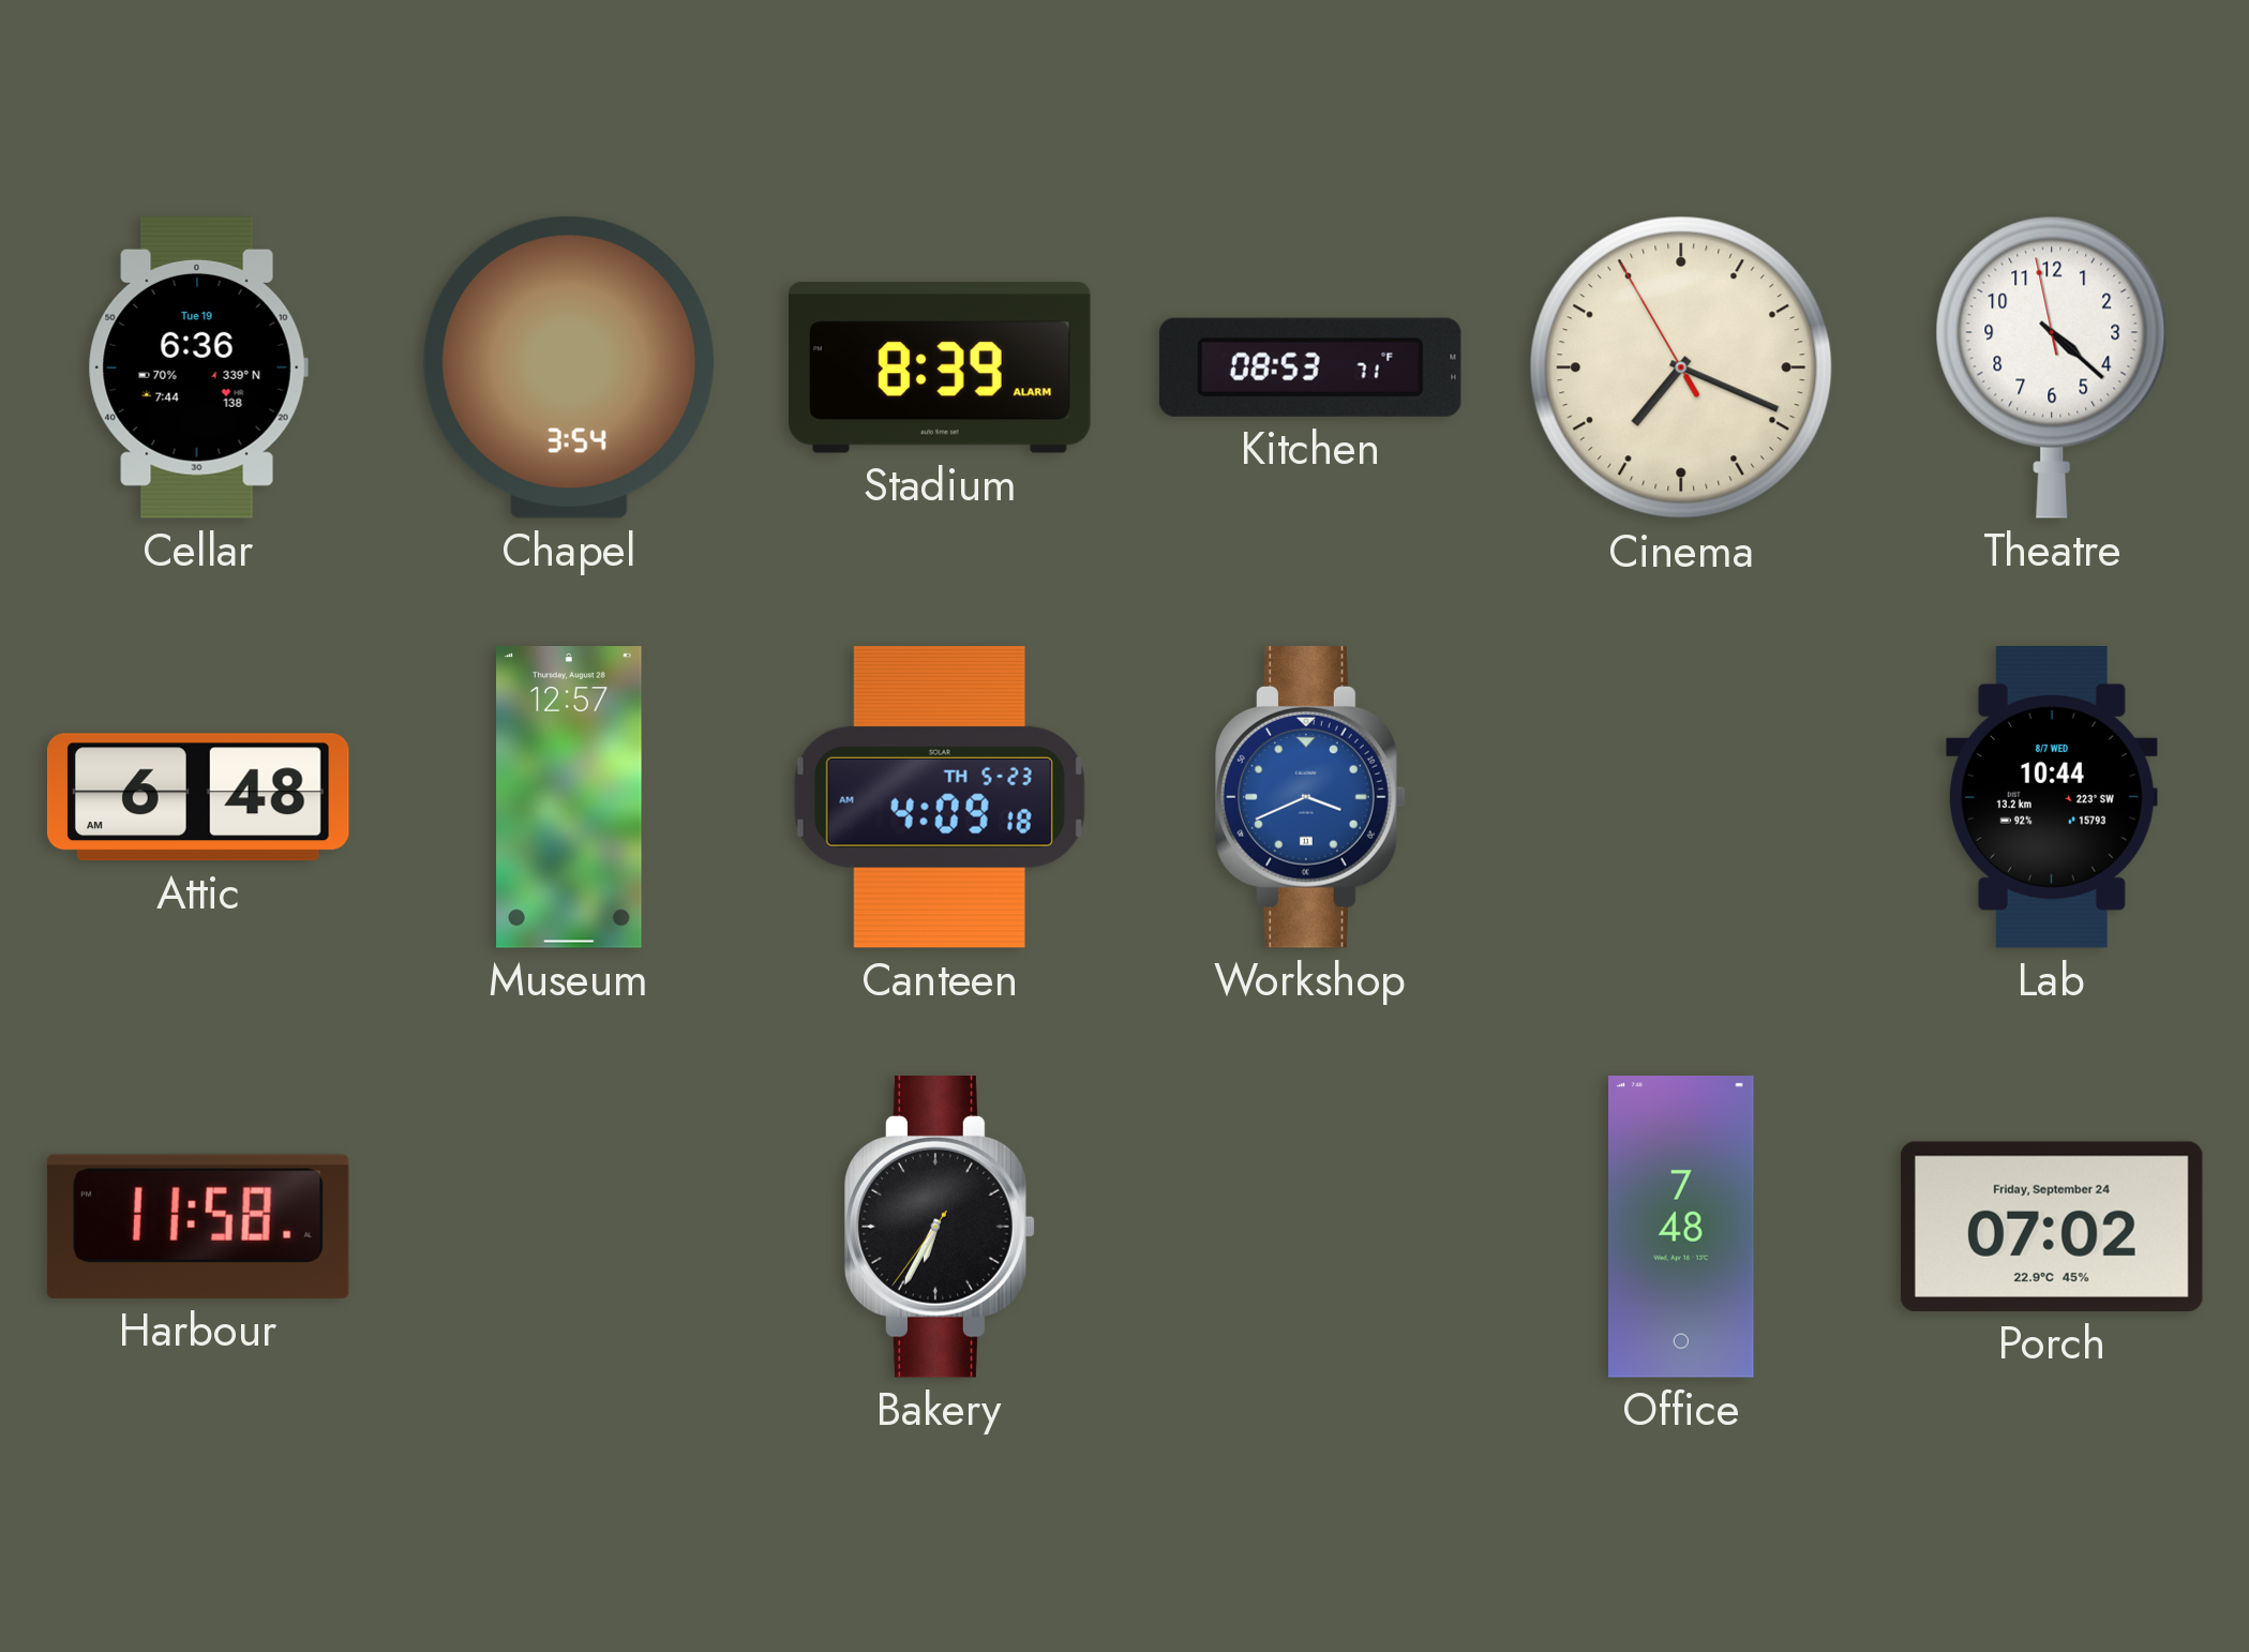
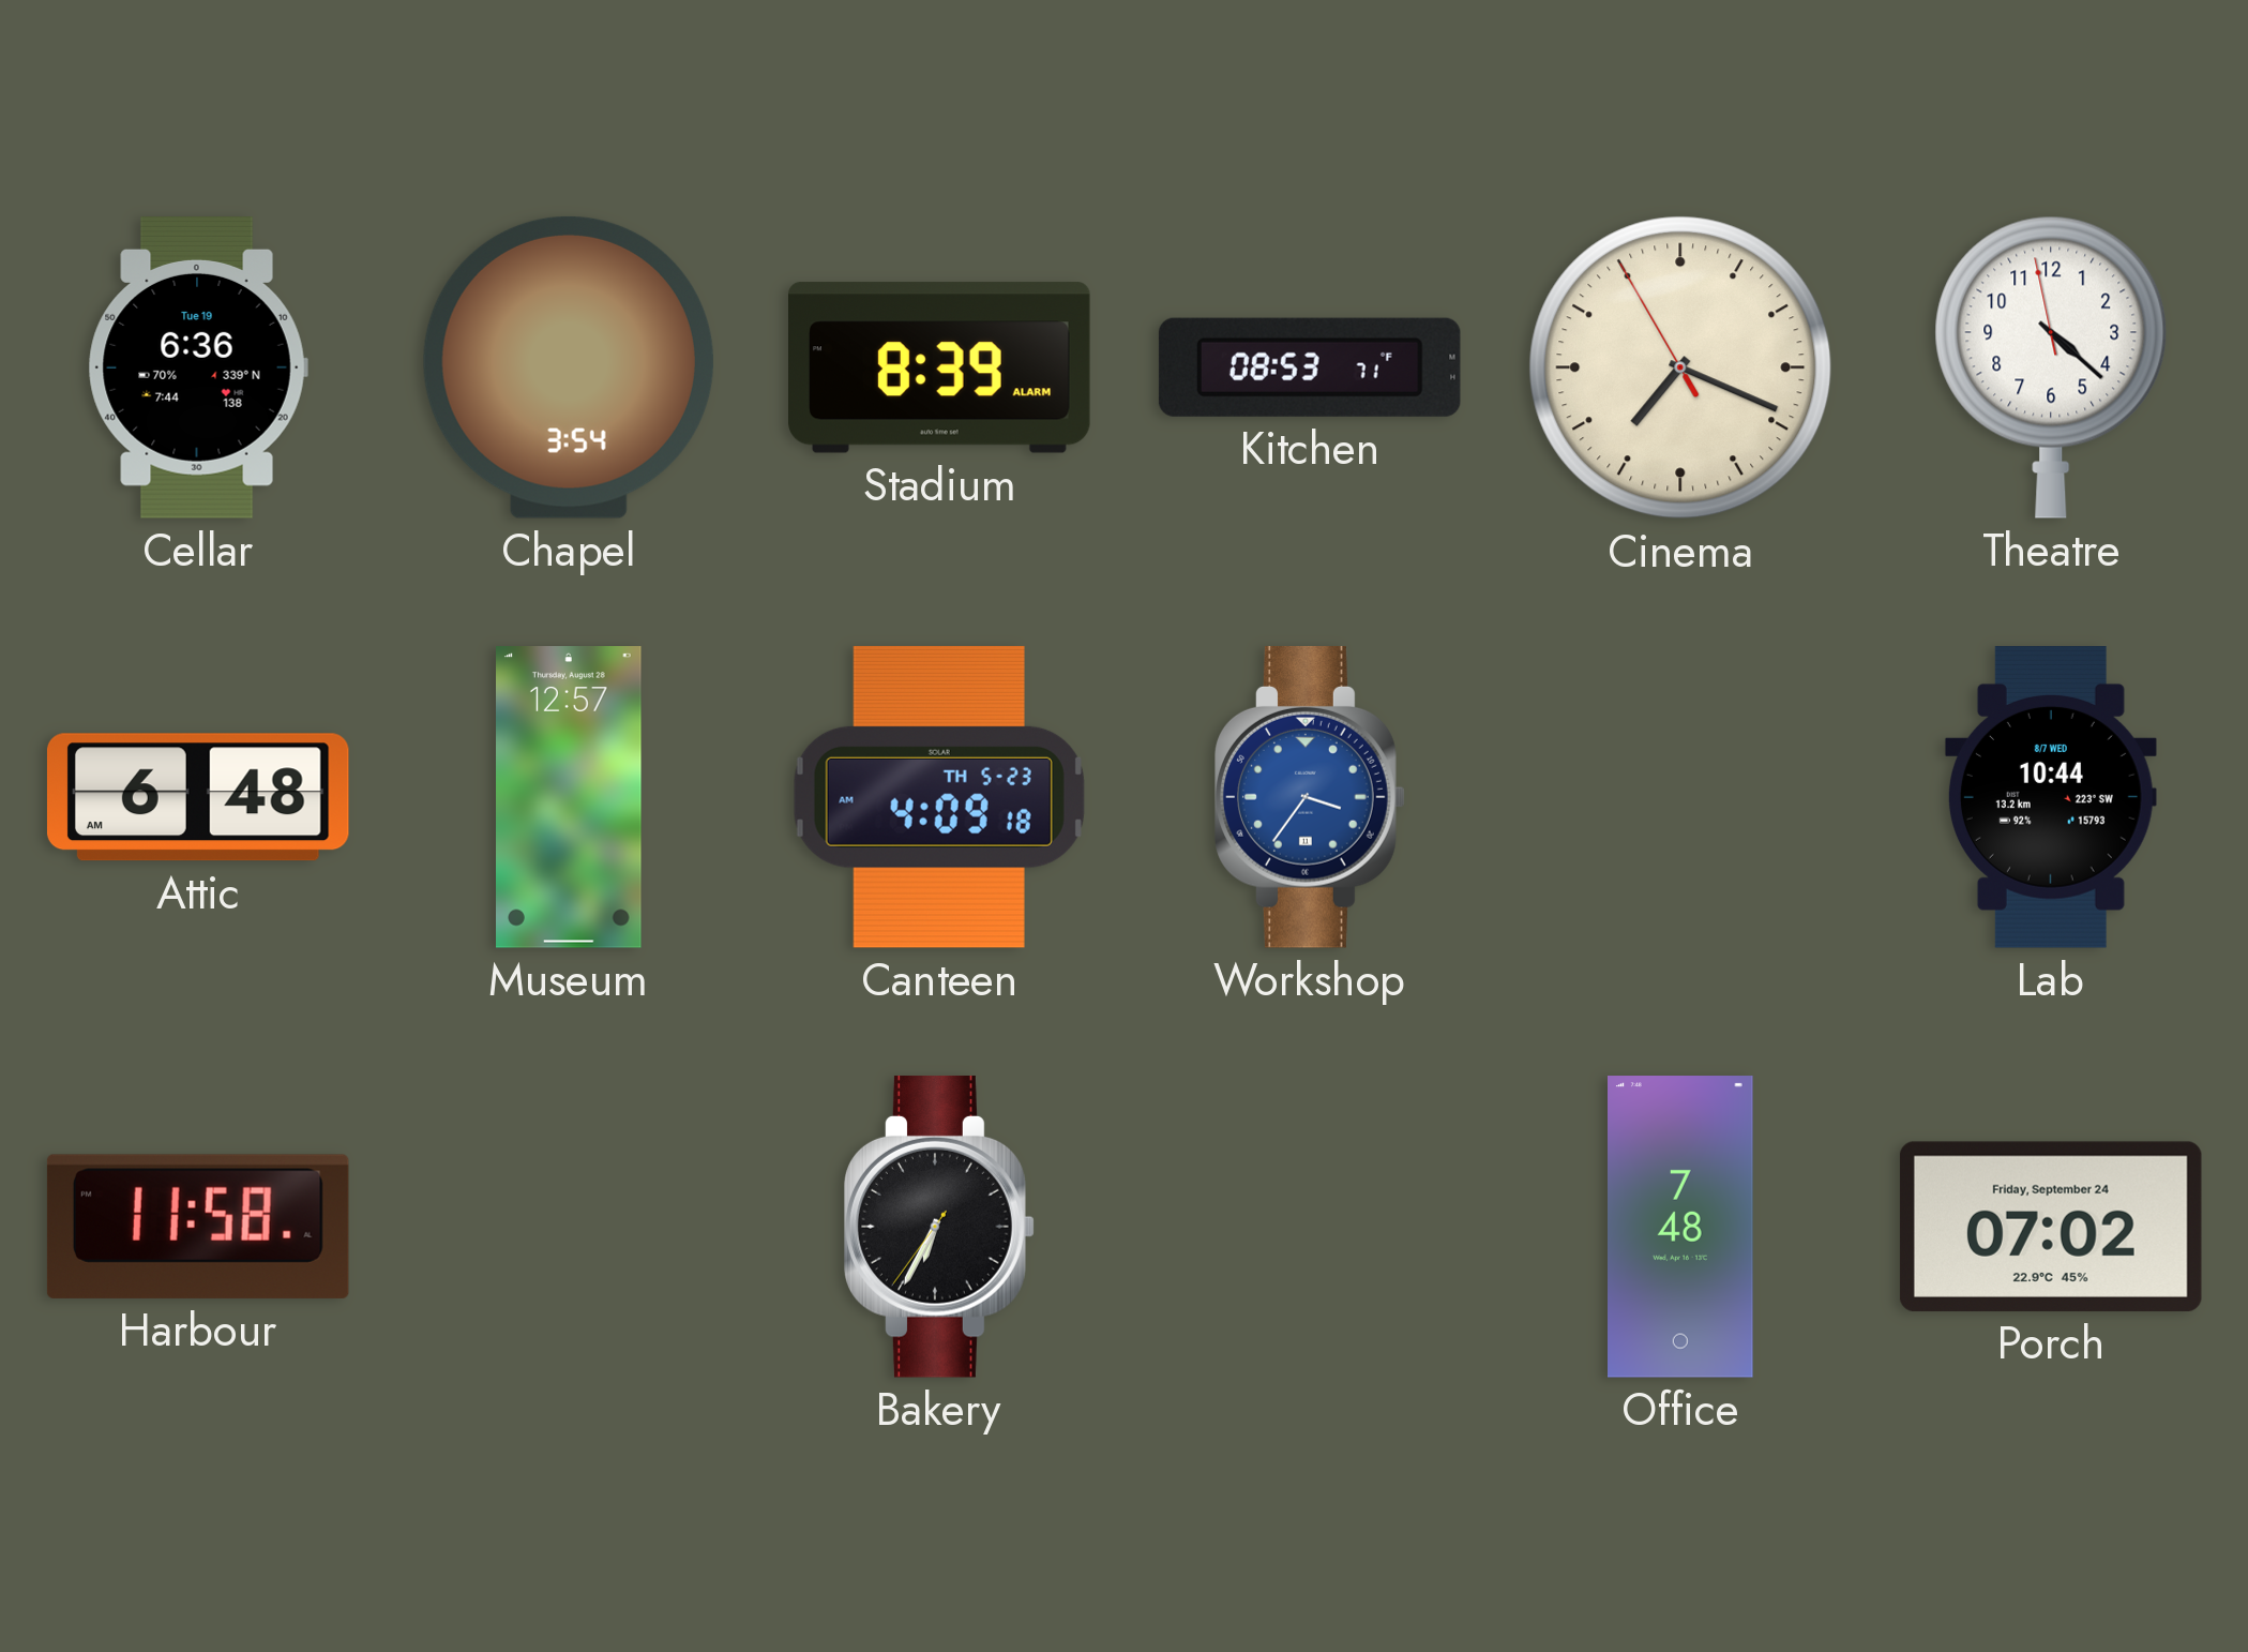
Workshop: 3:41 -> 3:36
